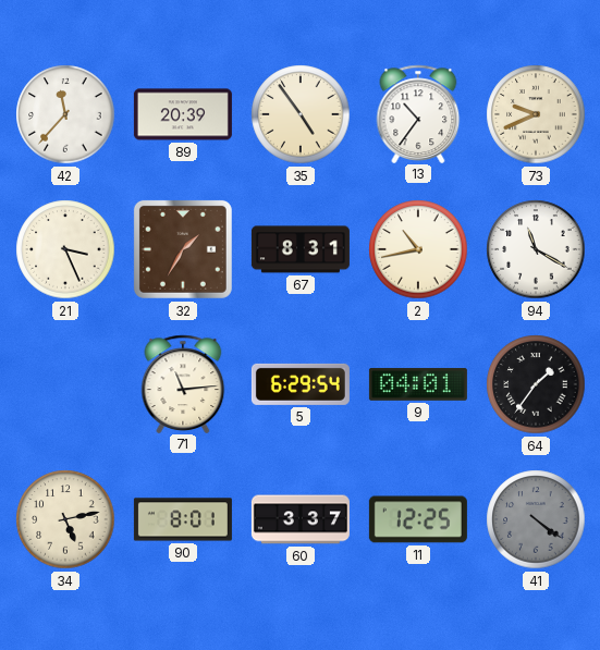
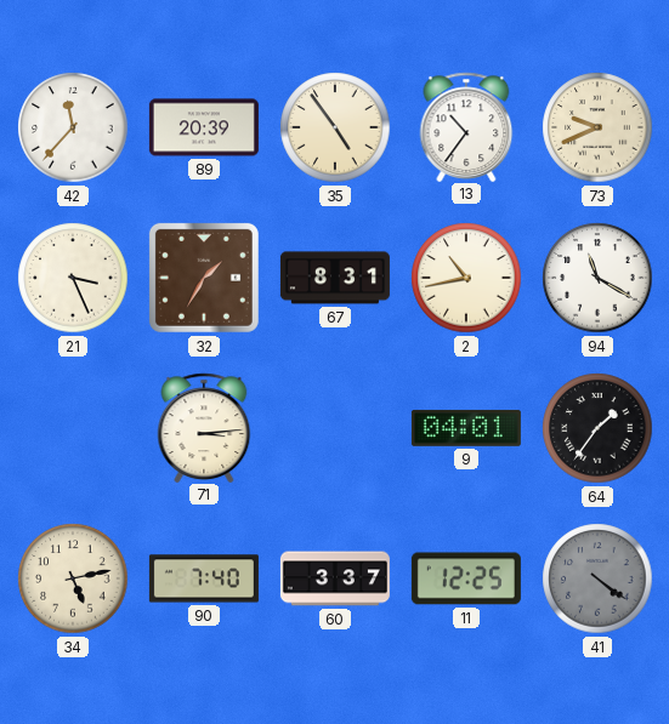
71: 11:14 -> 3:14
5: 6:29 -> none
90: 8:01 -> 7:40
